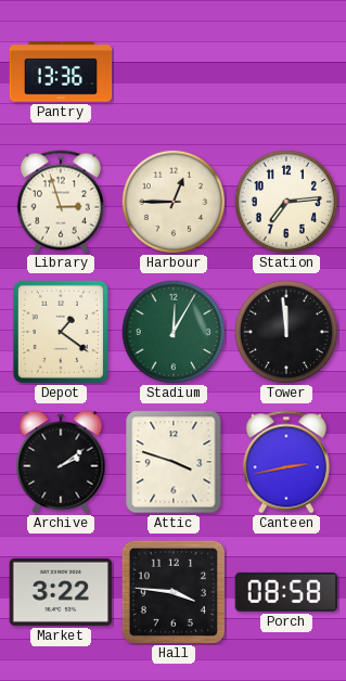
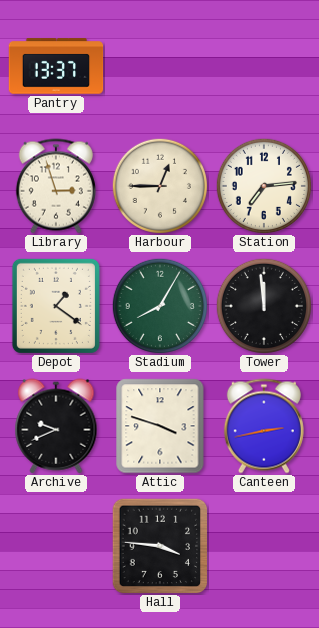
Pantry: 13:36 -> 13:37
Stadium: 12:05 -> 8:05
Archive: 2:09 -> 9:41
Market: 3:22 -> none
Porch: 08:58 -> none
